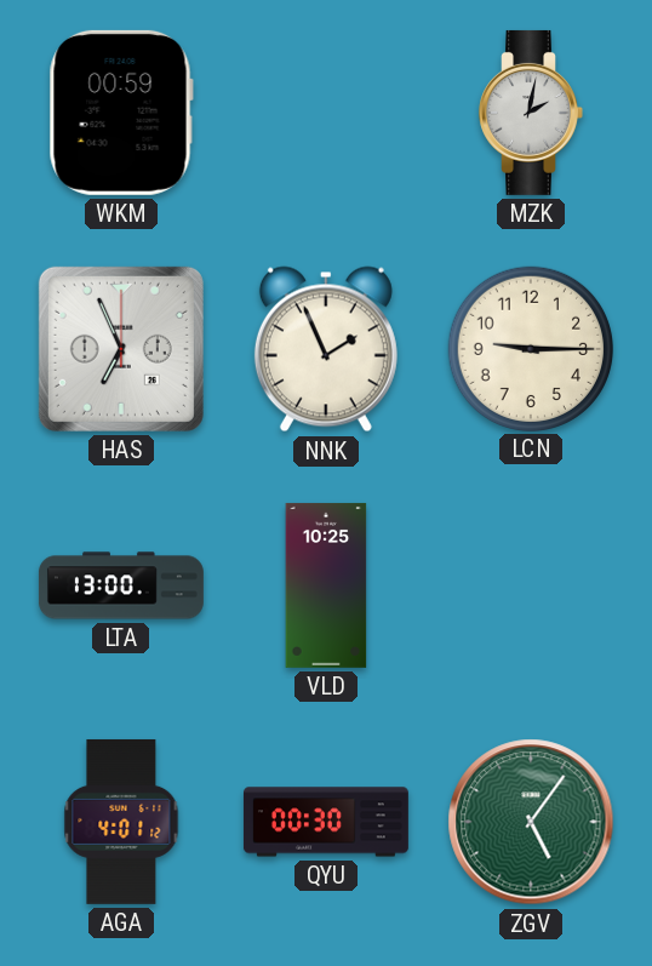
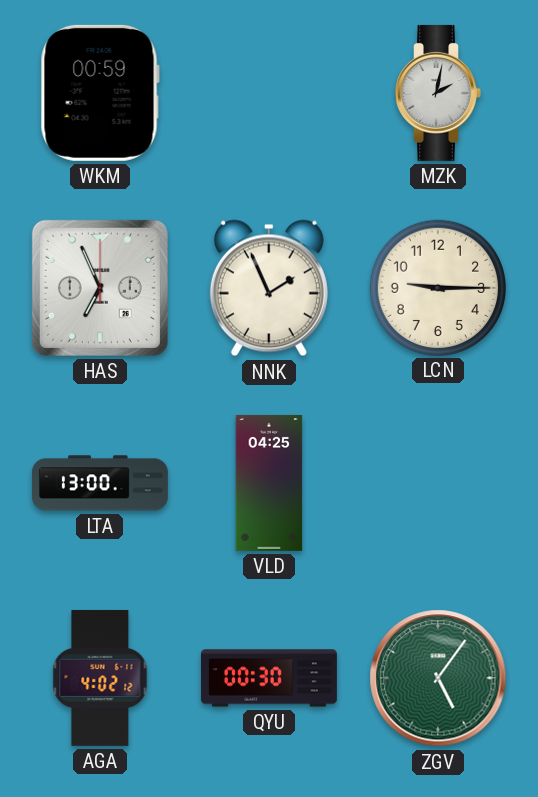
VLD: 10:25 -> 04:25
AGA: 4:01 -> 4:02
